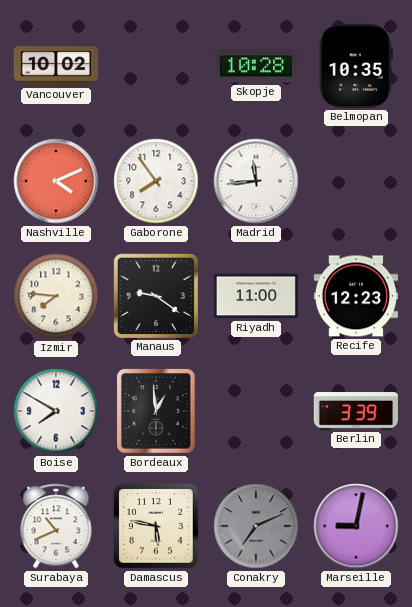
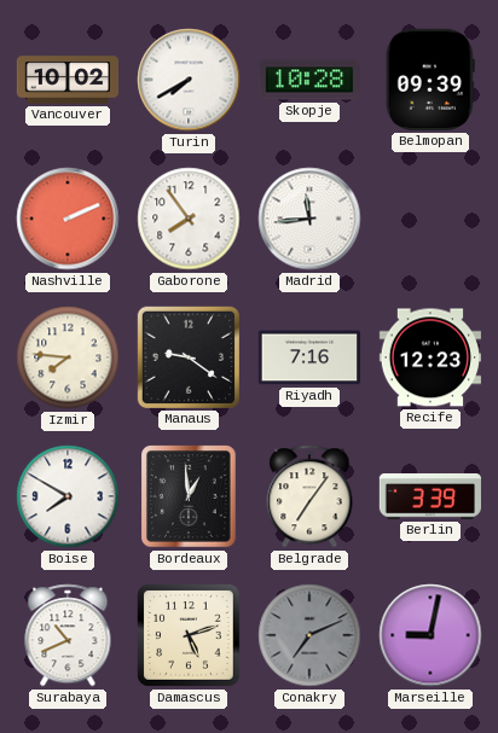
Turin: none -> 7:40
Belmopan: 10:35 -> 09:39
Nashville: 4:11 -> 2:11
Riyadh: 11:00 -> 7:16
Belgrade: none -> 7:06
Damascus: 5:47 -> 5:12
